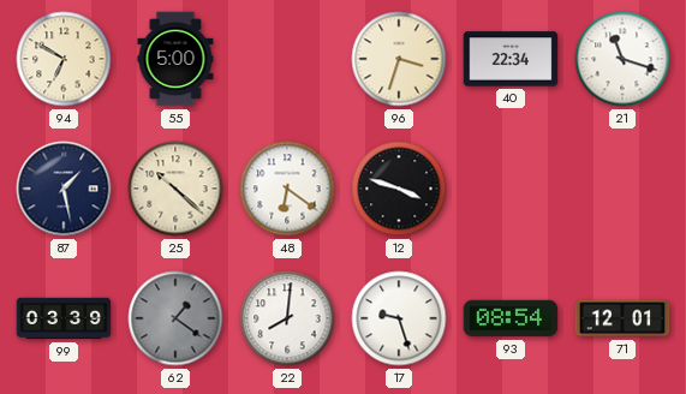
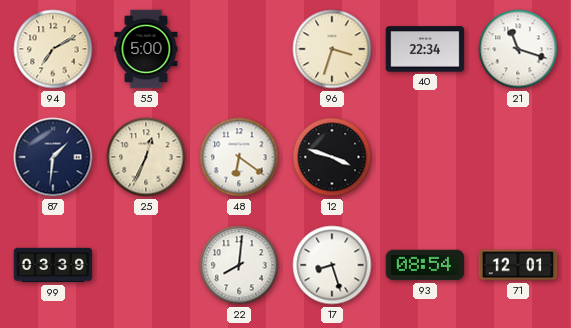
94: 6:50 -> 7:10
87: 1:28 -> 1:31
25: 10:22 -> 12:34
62: 1:21 -> none
17: 9:27 -> 8:27
